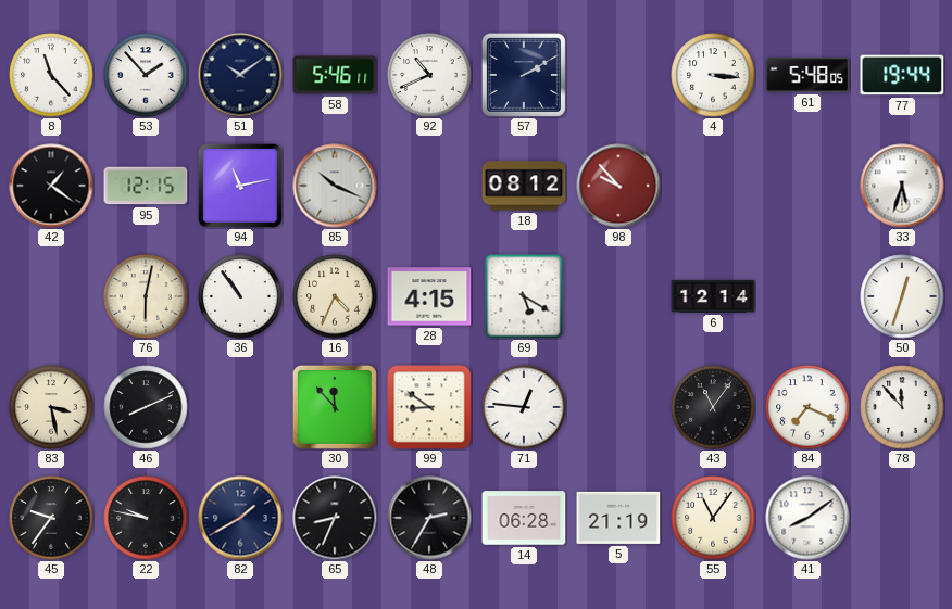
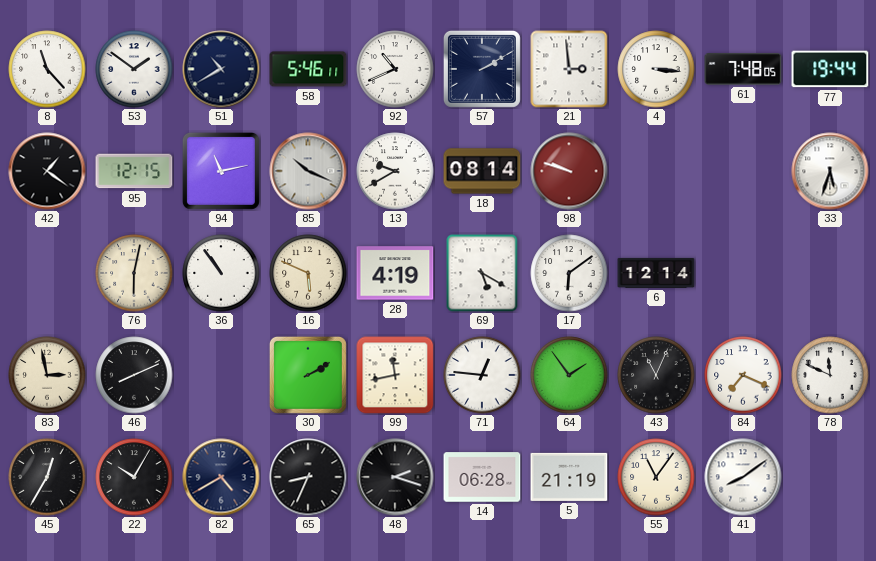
53: 1:53 -> 1:51
51: 10:09 -> 10:40
21: none -> 2:59
61: 5:48 -> 7:48
13: none -> 9:40
18: 08:12 -> 08:14
98: 9:53 -> 9:48
16: 4:34 -> 5:49
28: 4:15 -> 4:19
17: none -> 6:09
50: 12:33 -> none
83: 3:28 -> 2:58
30: 11:53 -> 2:10
99: 8:51 -> 11:43
64: none -> 1:54
43: 11:06 -> 11:04
78: 11:53 -> 11:49
45: 9:36 -> 12:35
22: 9:47 -> 10:05
82: 1:40 -> 4:40
48: 2:35 -> 2:18
